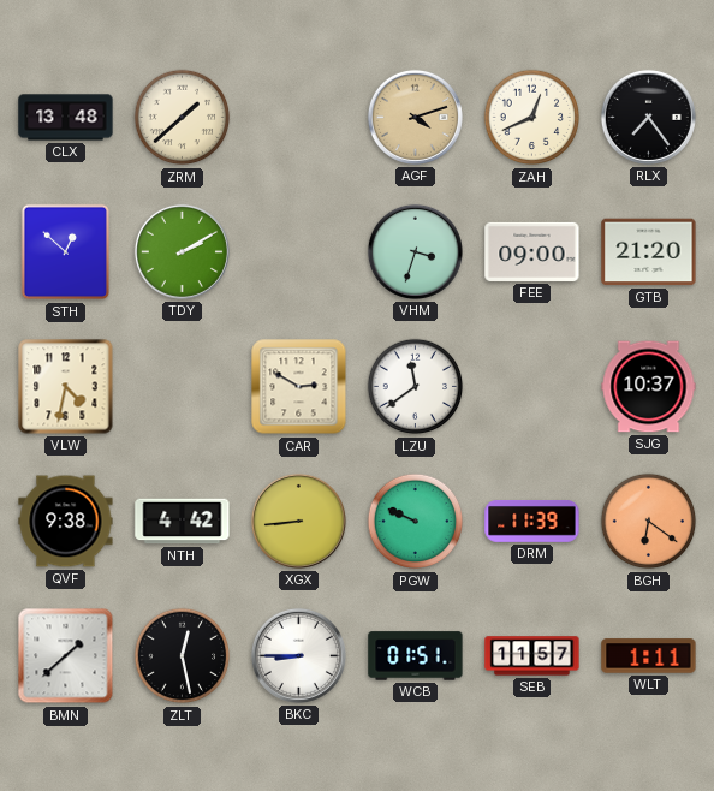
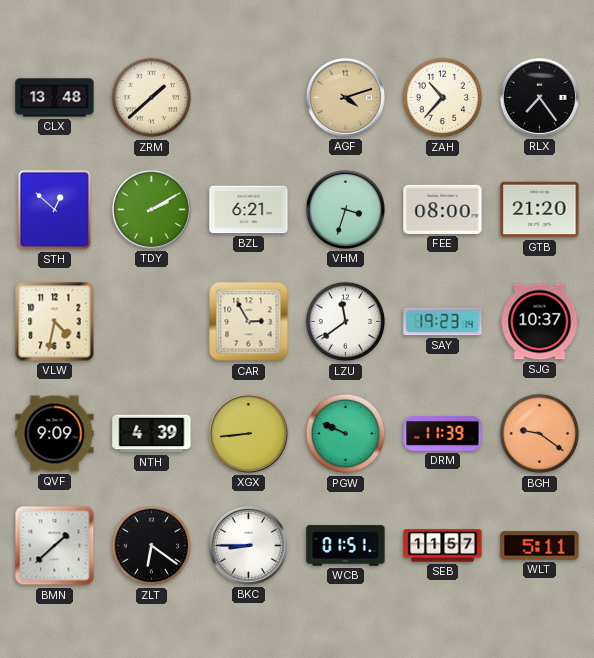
ZAH: 12:41 -> 10:37
BZL: none -> 6:21
FEE: 09:00 -> 08:00
CAR: 2:50 -> 2:55
SAY: none -> 19:23
QVF: 9:38 -> 9:09
NTH: 4:42 -> 4:39
BGH: 6:21 -> 9:21
ZLT: 12:28 -> 6:21
WLT: 1:11 -> 5:11
